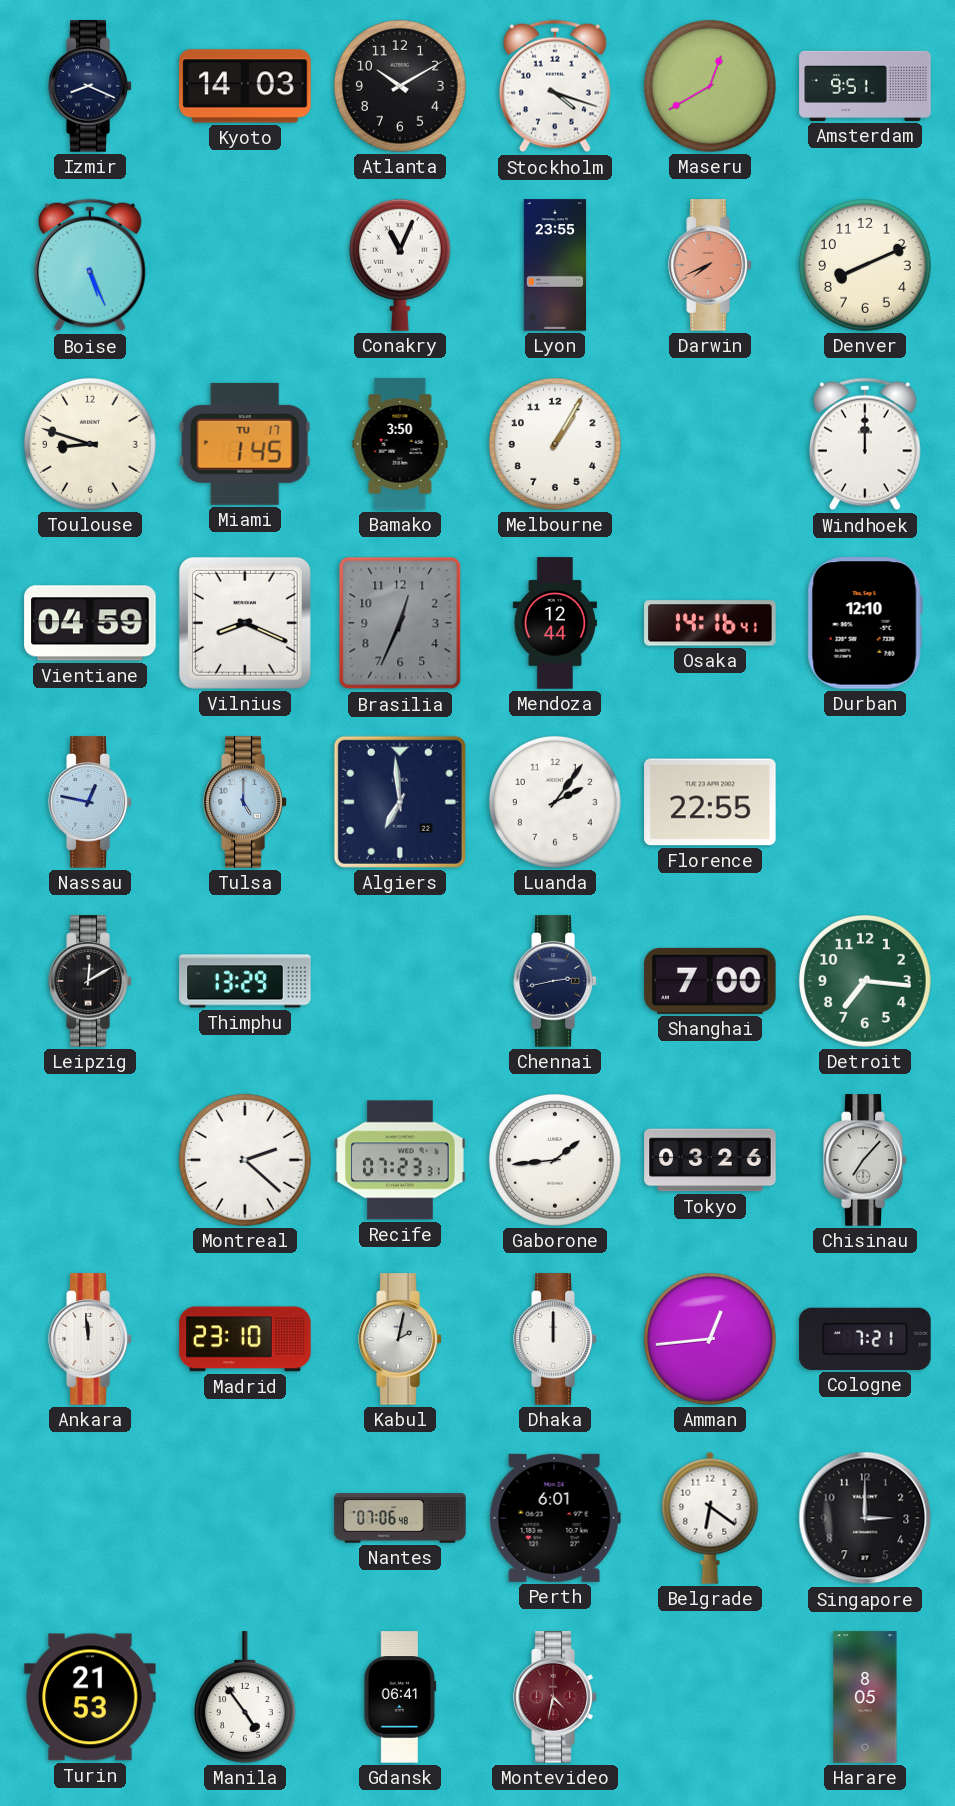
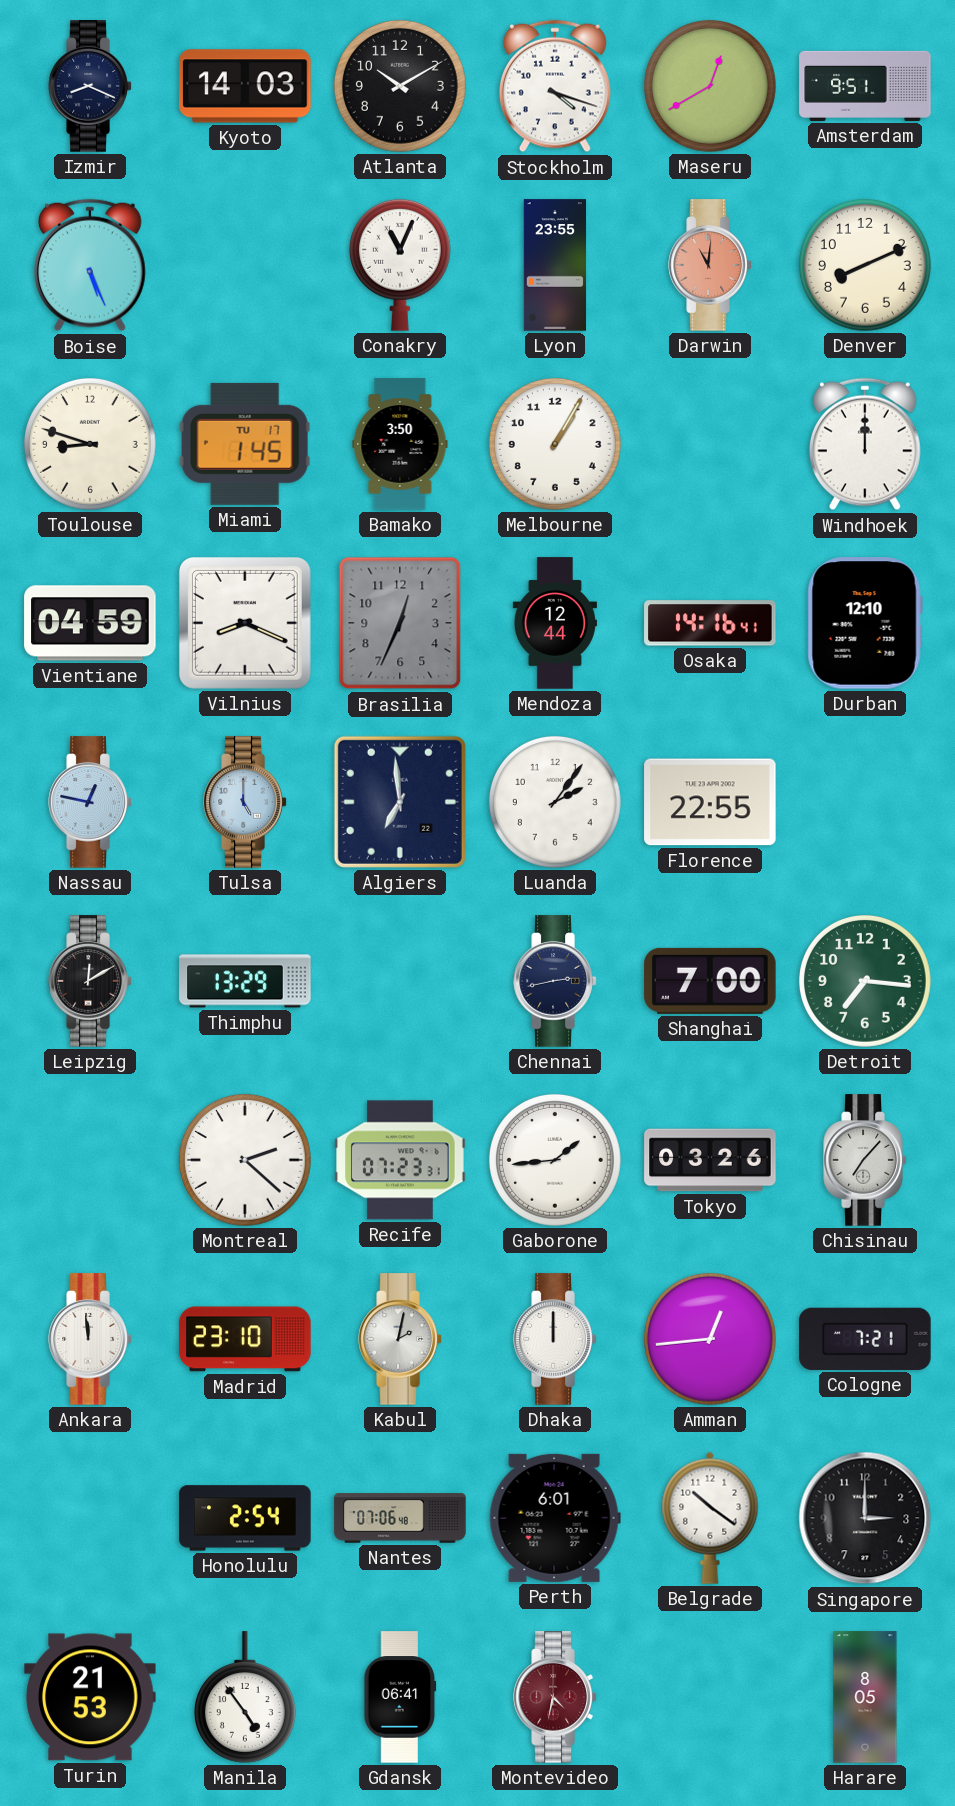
Darwin: 7:41 -> 11:01
Honolulu: none -> 2:54
Belgrade: 6:21 -> 10:21
